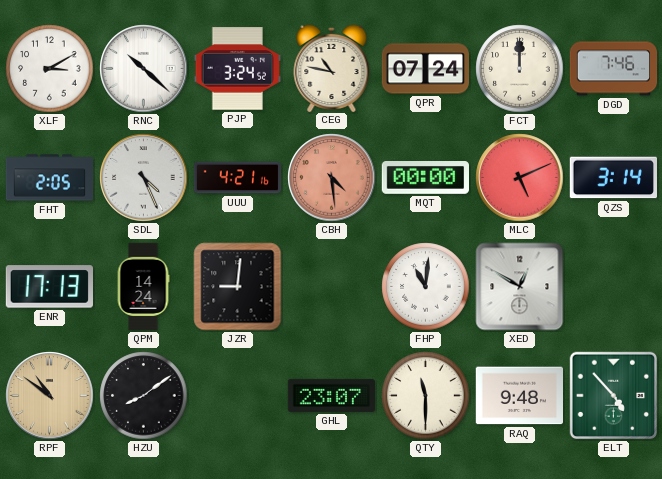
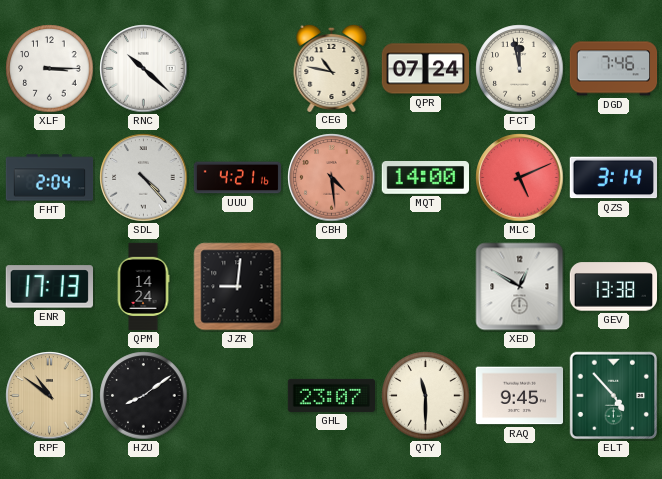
XLF: 3:10 -> 3:15
PJP: 3:24 -> none
FCT: 12:00 -> 11:58
FHT: 2:05 -> 2:04
SDL: 4:26 -> 4:23
MQT: 00:00 -> 14:00
FHP: 11:01 -> none
GEV: none -> 13:38
RAQ: 9:48 -> 9:45
